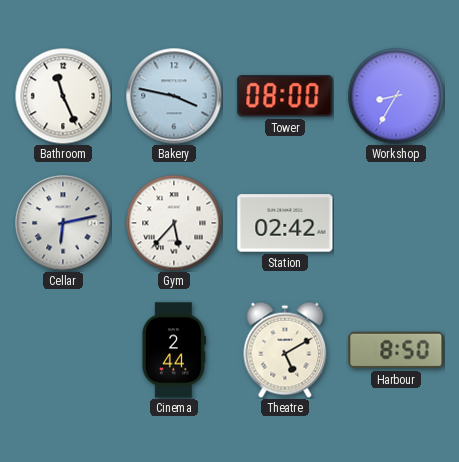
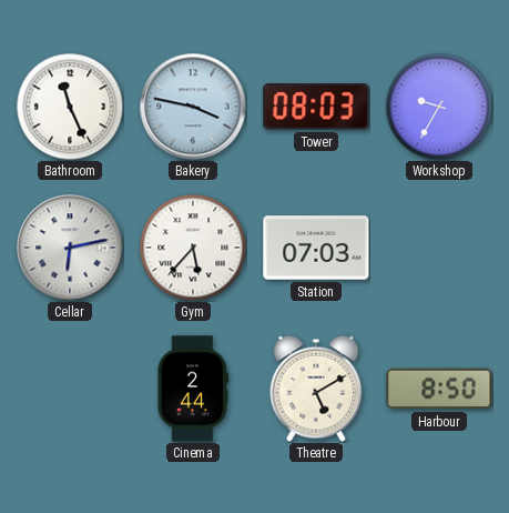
Tower: 08:00 -> 08:03
Workshop: 8:35 -> 9:35
Station: 02:42 -> 07:03
